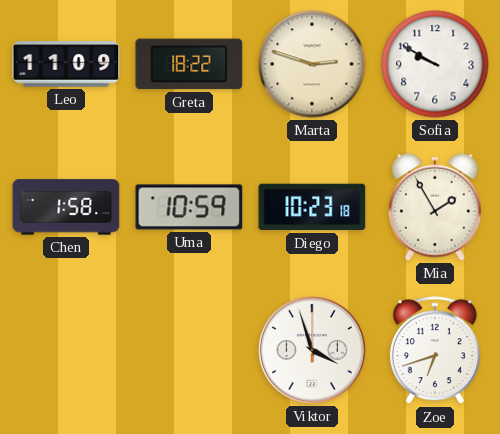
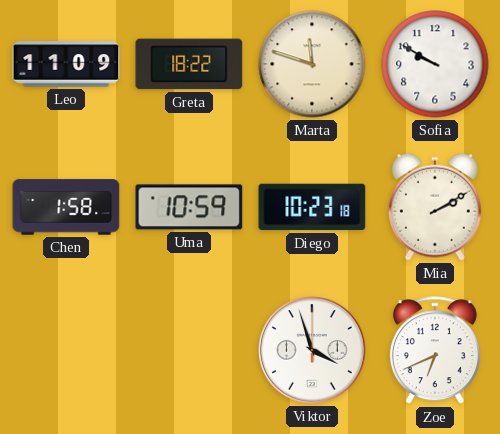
Marta: 2:48 -> 11:48
Mia: 1:55 -> 2:10
Zoe: 6:42 -> 6:41
